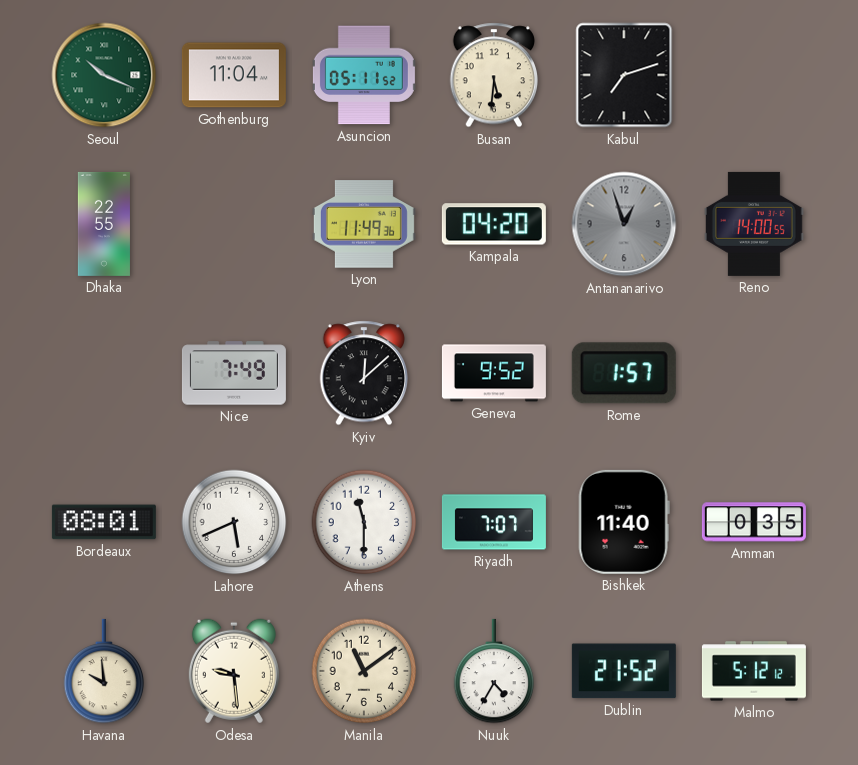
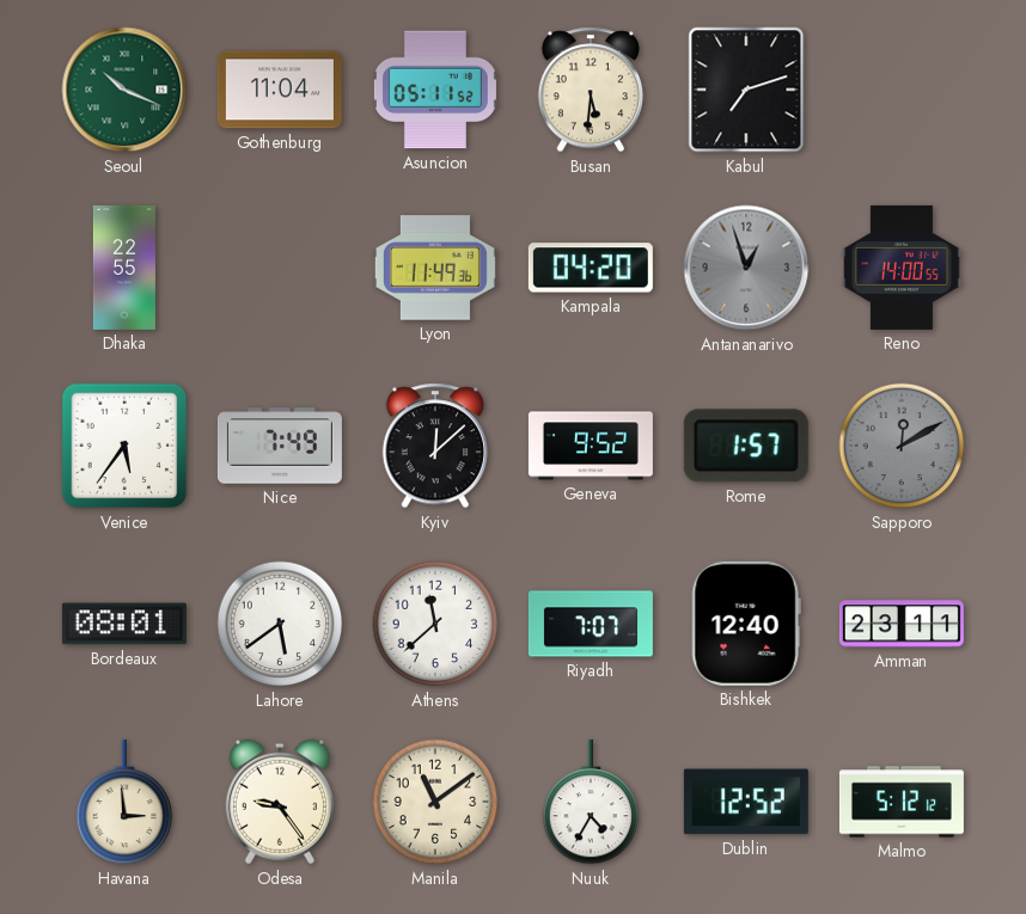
Venice: none -> 5:36
Sapporo: none -> 12:10
Lahore: 5:41 -> 5:39
Athens: 11:30 -> 11:38
Bishkek: 11:40 -> 12:40
Amman: 0:35 -> 23:11
Havana: 9:59 -> 2:59
Odesa: 9:29 -> 9:24
Dublin: 21:52 -> 12:52
